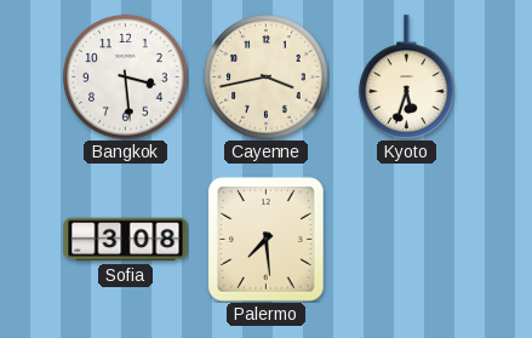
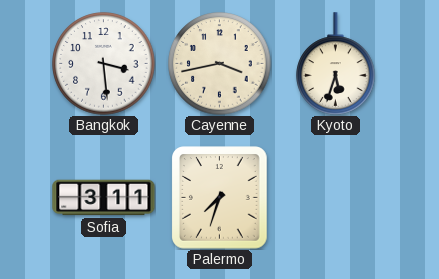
Sofia: 3:08 -> 3:11
Palermo: 7:29 -> 7:33
